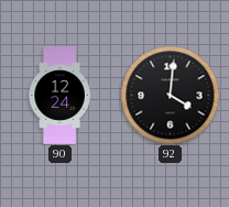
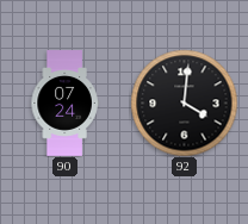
90: 12:24 -> 07:24
